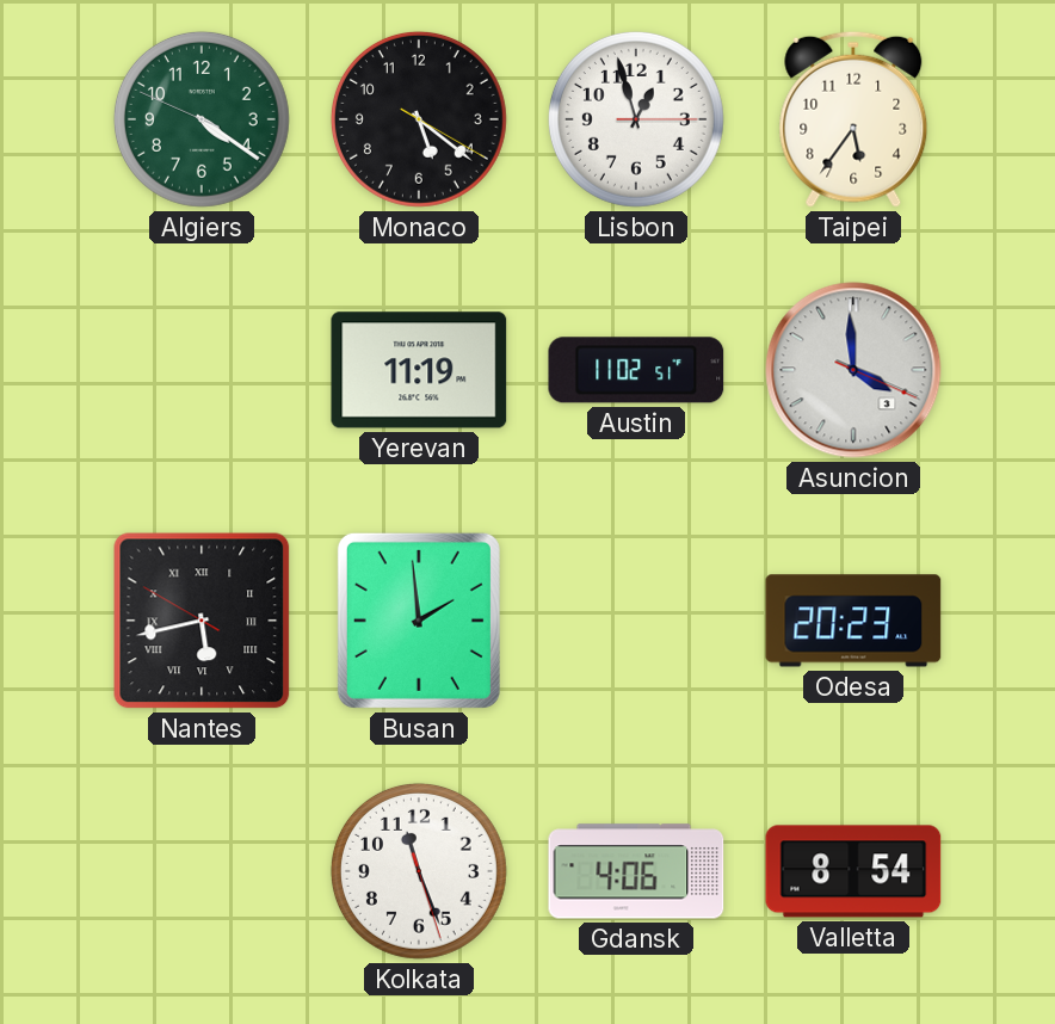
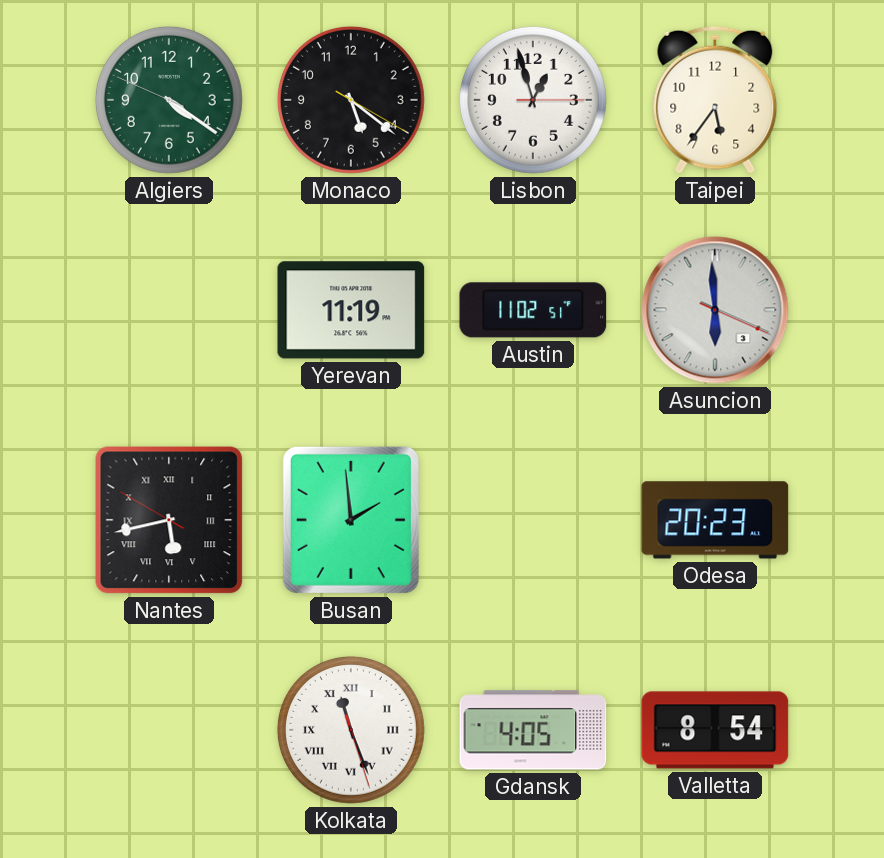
Asuncion: 3:59 -> 5:59
Kolkata numerals: Arabic -> Roman
Gdansk: 4:06 -> 4:05
